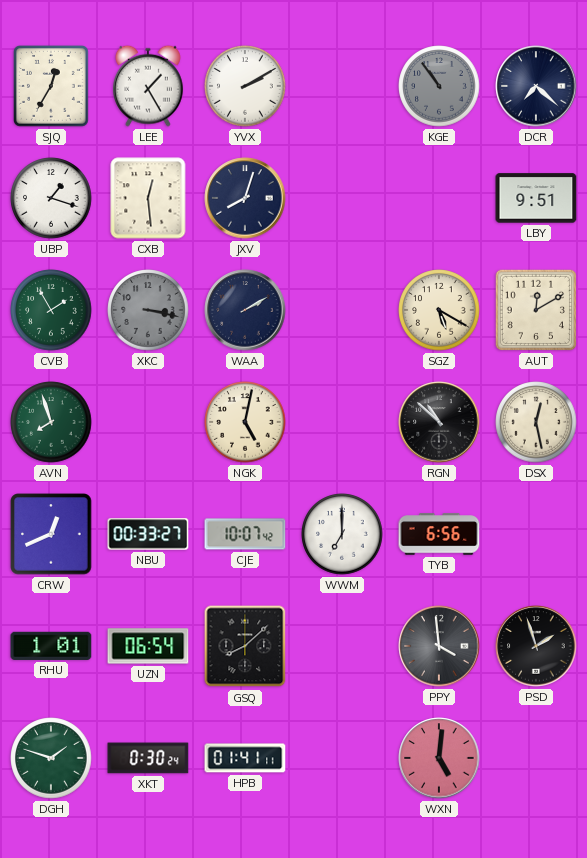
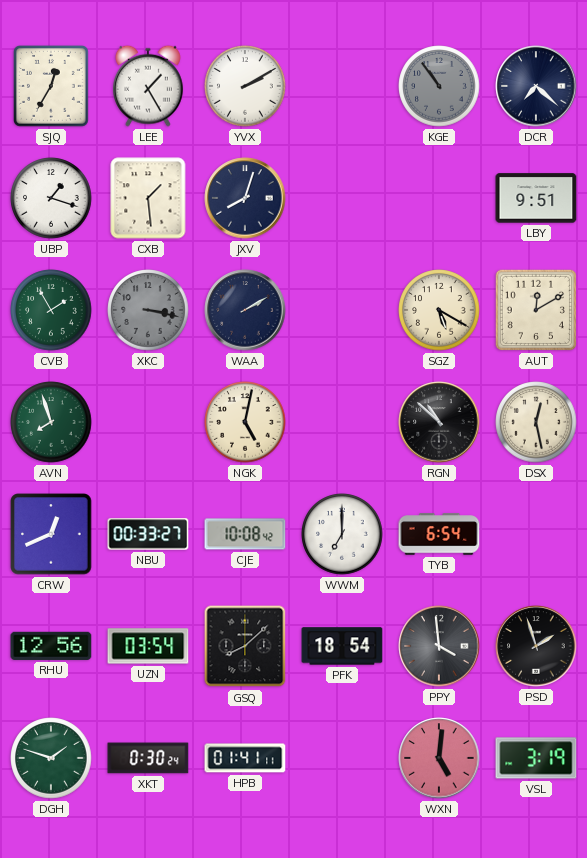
CXB: 12:29 -> 1:29
CJE: 10:07 -> 10:08
TYB: 6:56 -> 6:54
RHU: 1:01 -> 12:56
UZN: 06:54 -> 03:54
PFK: none -> 18:54
VSL: none -> 3:19
